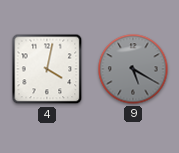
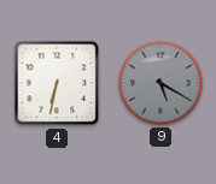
4: 4:02 -> 6:32
